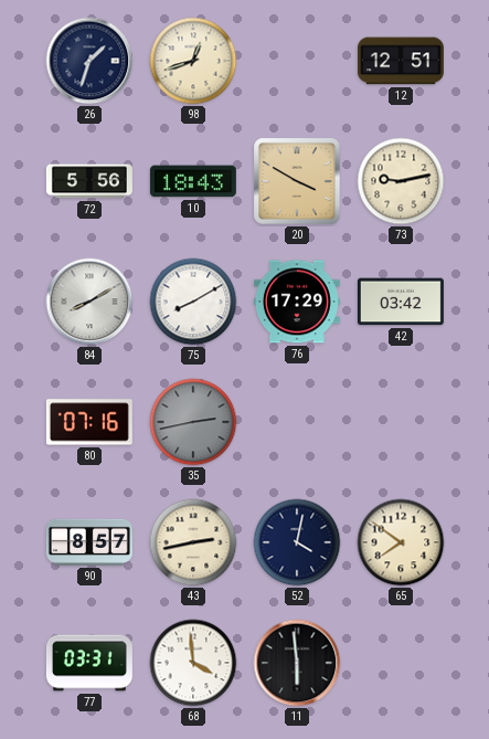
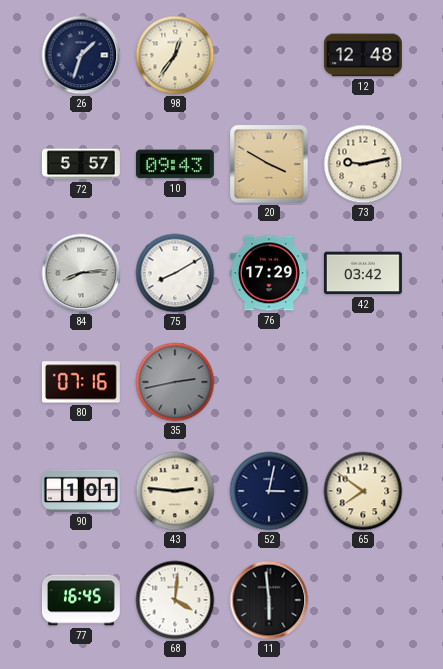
98: 12:42 -> 12:36
12: 12:51 -> 12:48
72: 5:56 -> 5:57
10: 18:43 -> 09:43
84: 8:10 -> 8:14
90: 8:57 -> 1:01
43: 2:43 -> 2:46
52: 4:02 -> 3:02
77: 03:31 -> 16:45
68: 3:59 -> 4:01
